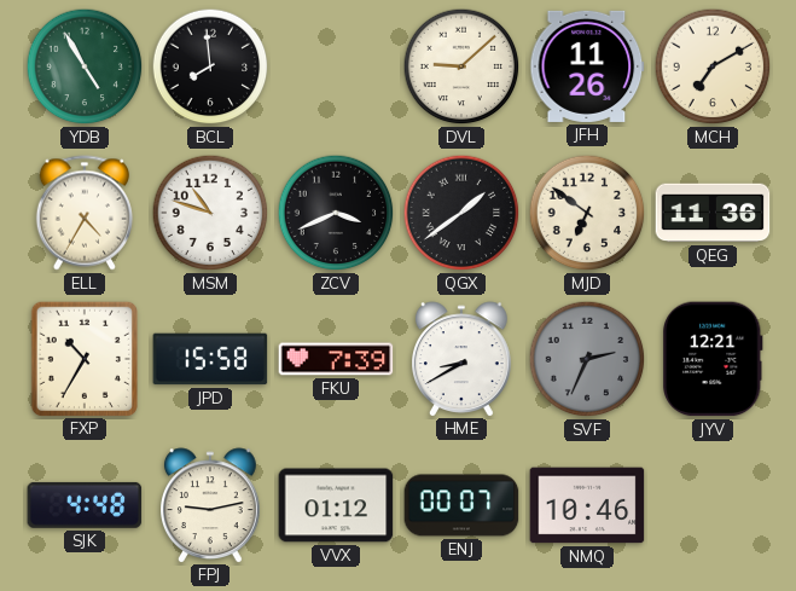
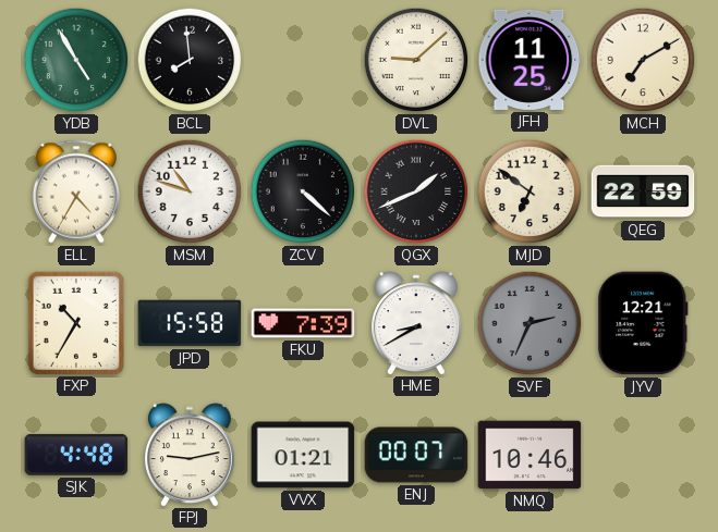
JFH: 11:26 -> 11:25
ZCV: 3:41 -> 4:22
QGX: 1:39 -> 1:41
QEG: 11:36 -> 22:59
VVX: 01:12 -> 01:21
